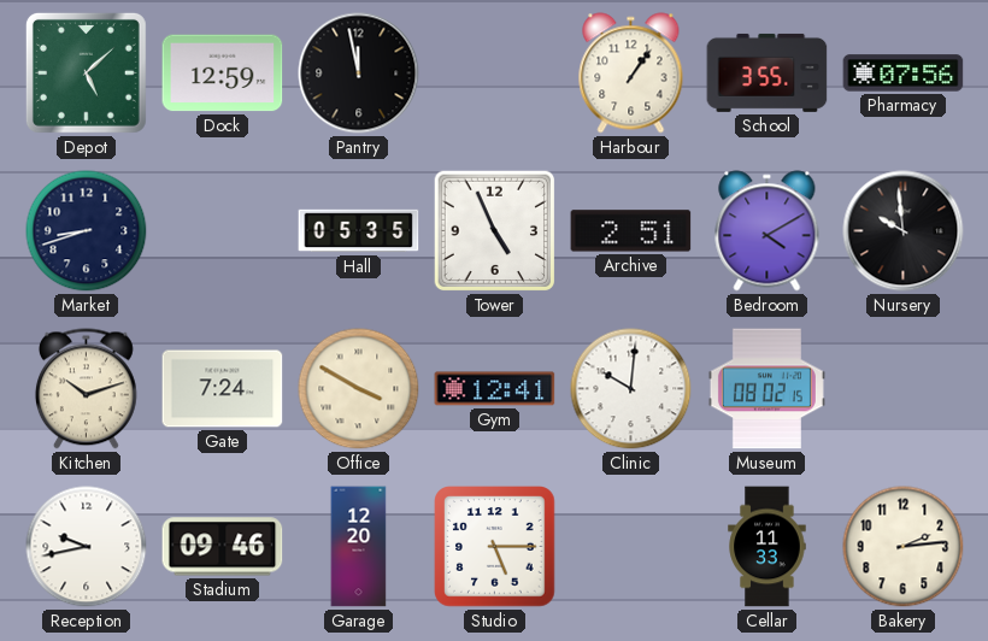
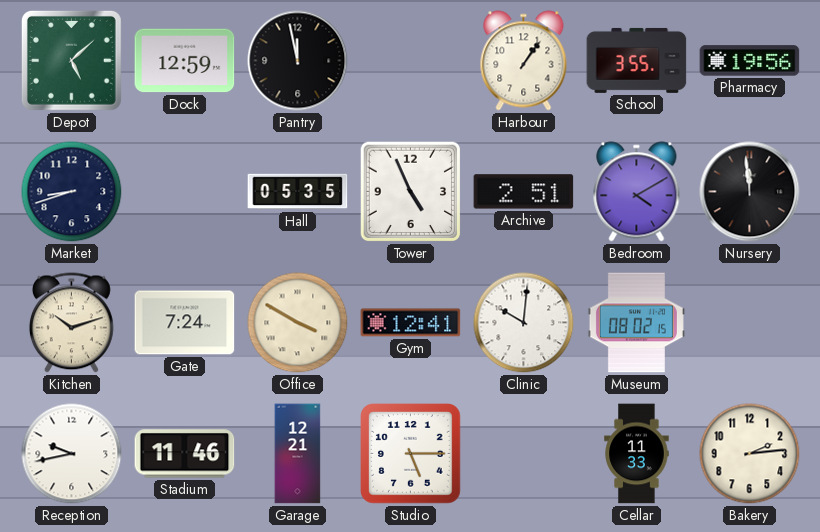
Pharmacy: 07:56 -> 19:56
Nursery: 9:59 -> 11:59
Stadium: 09:46 -> 11:46
Garage: 12:20 -> 12:21
